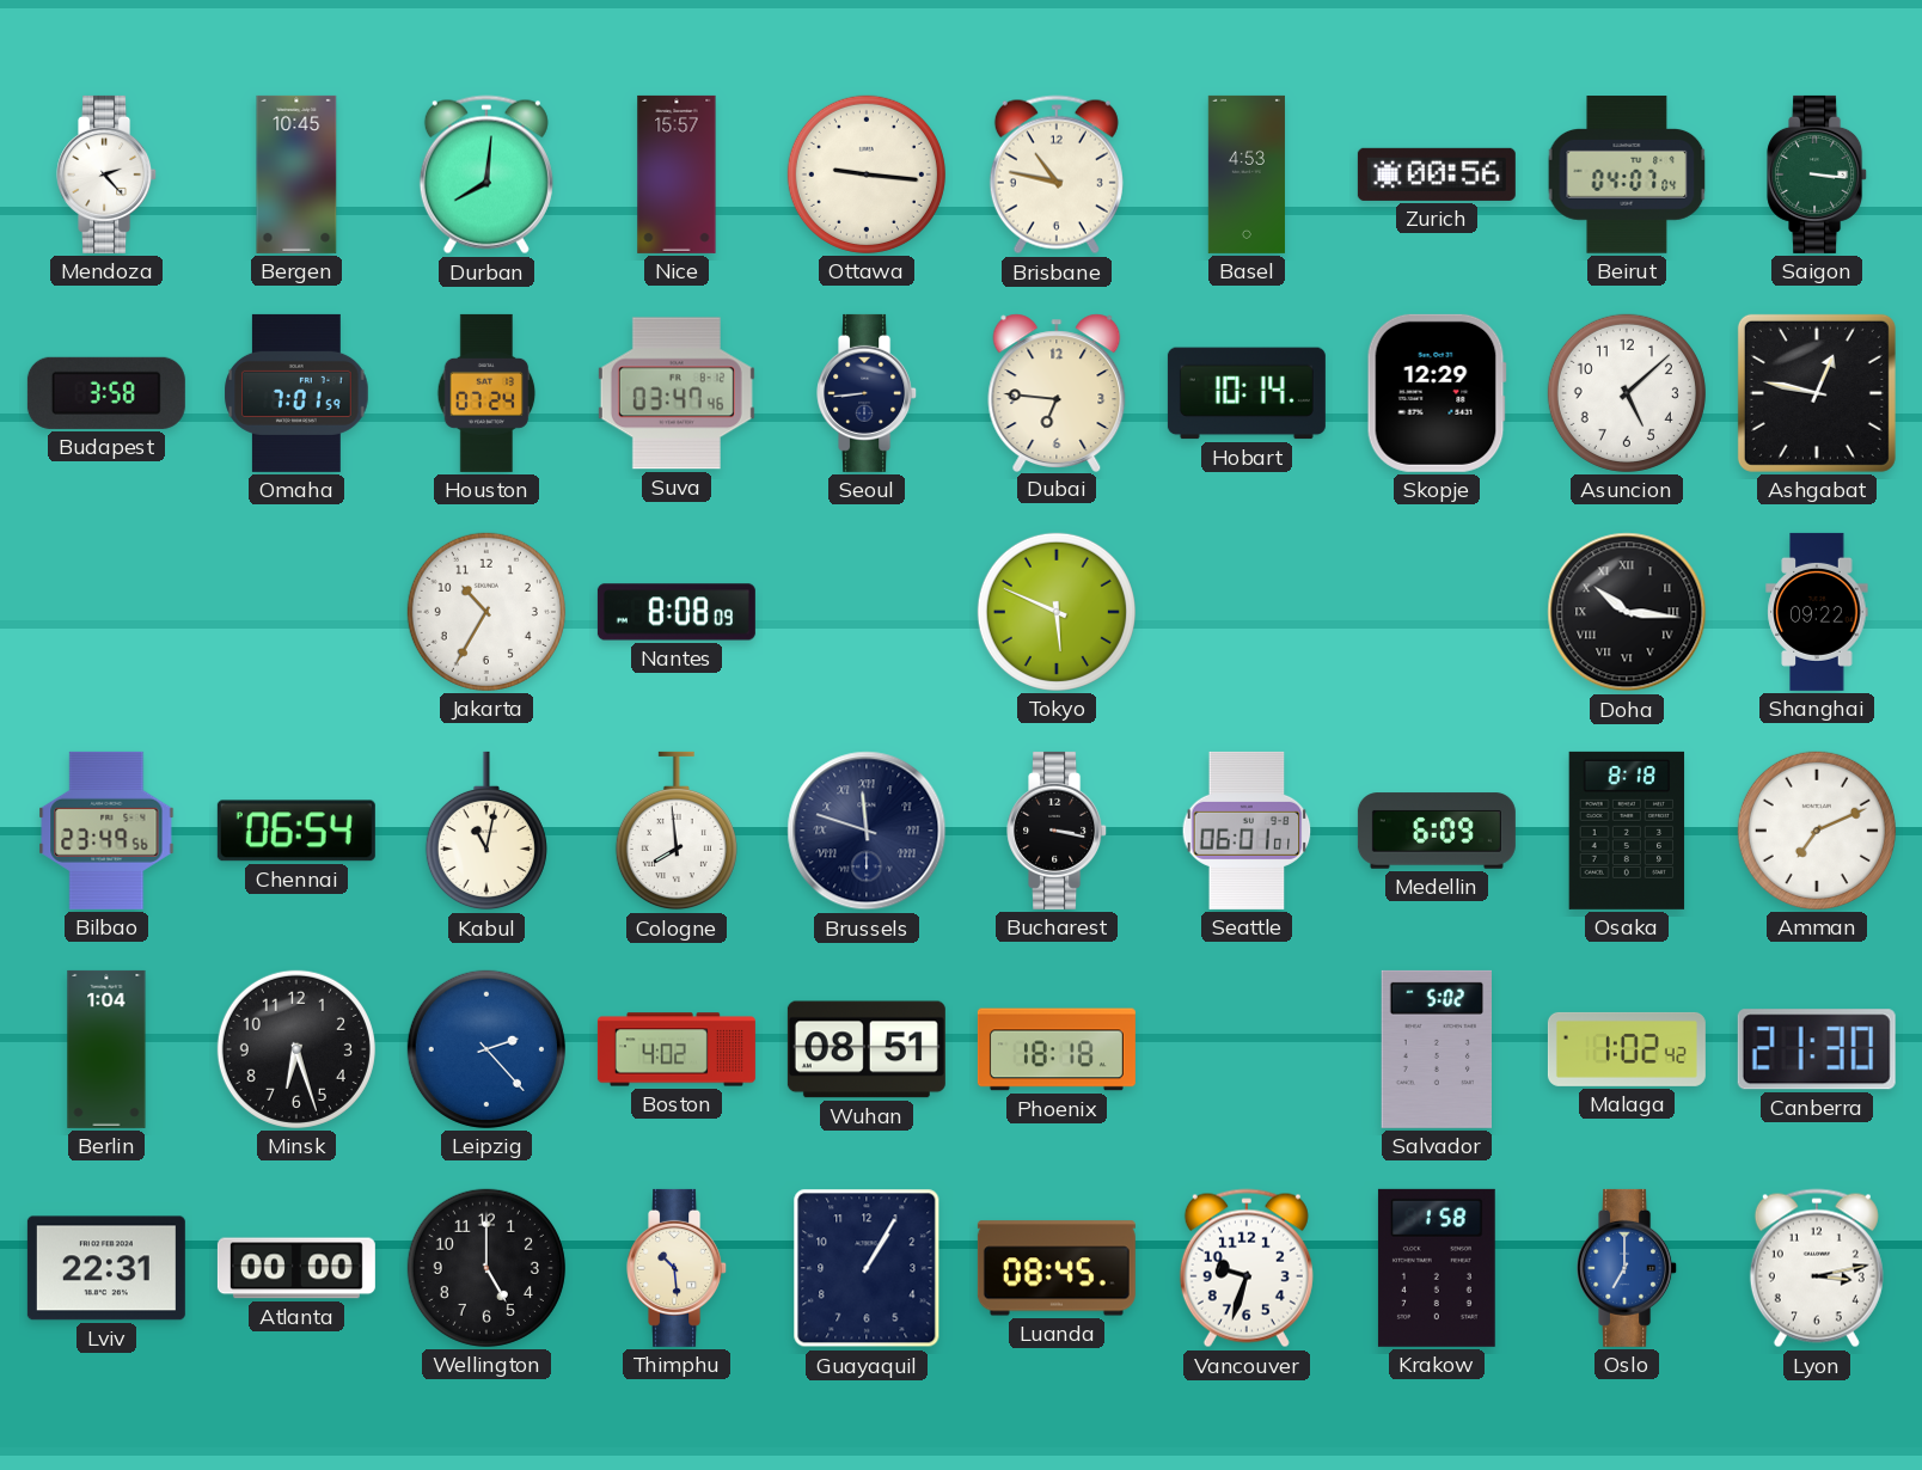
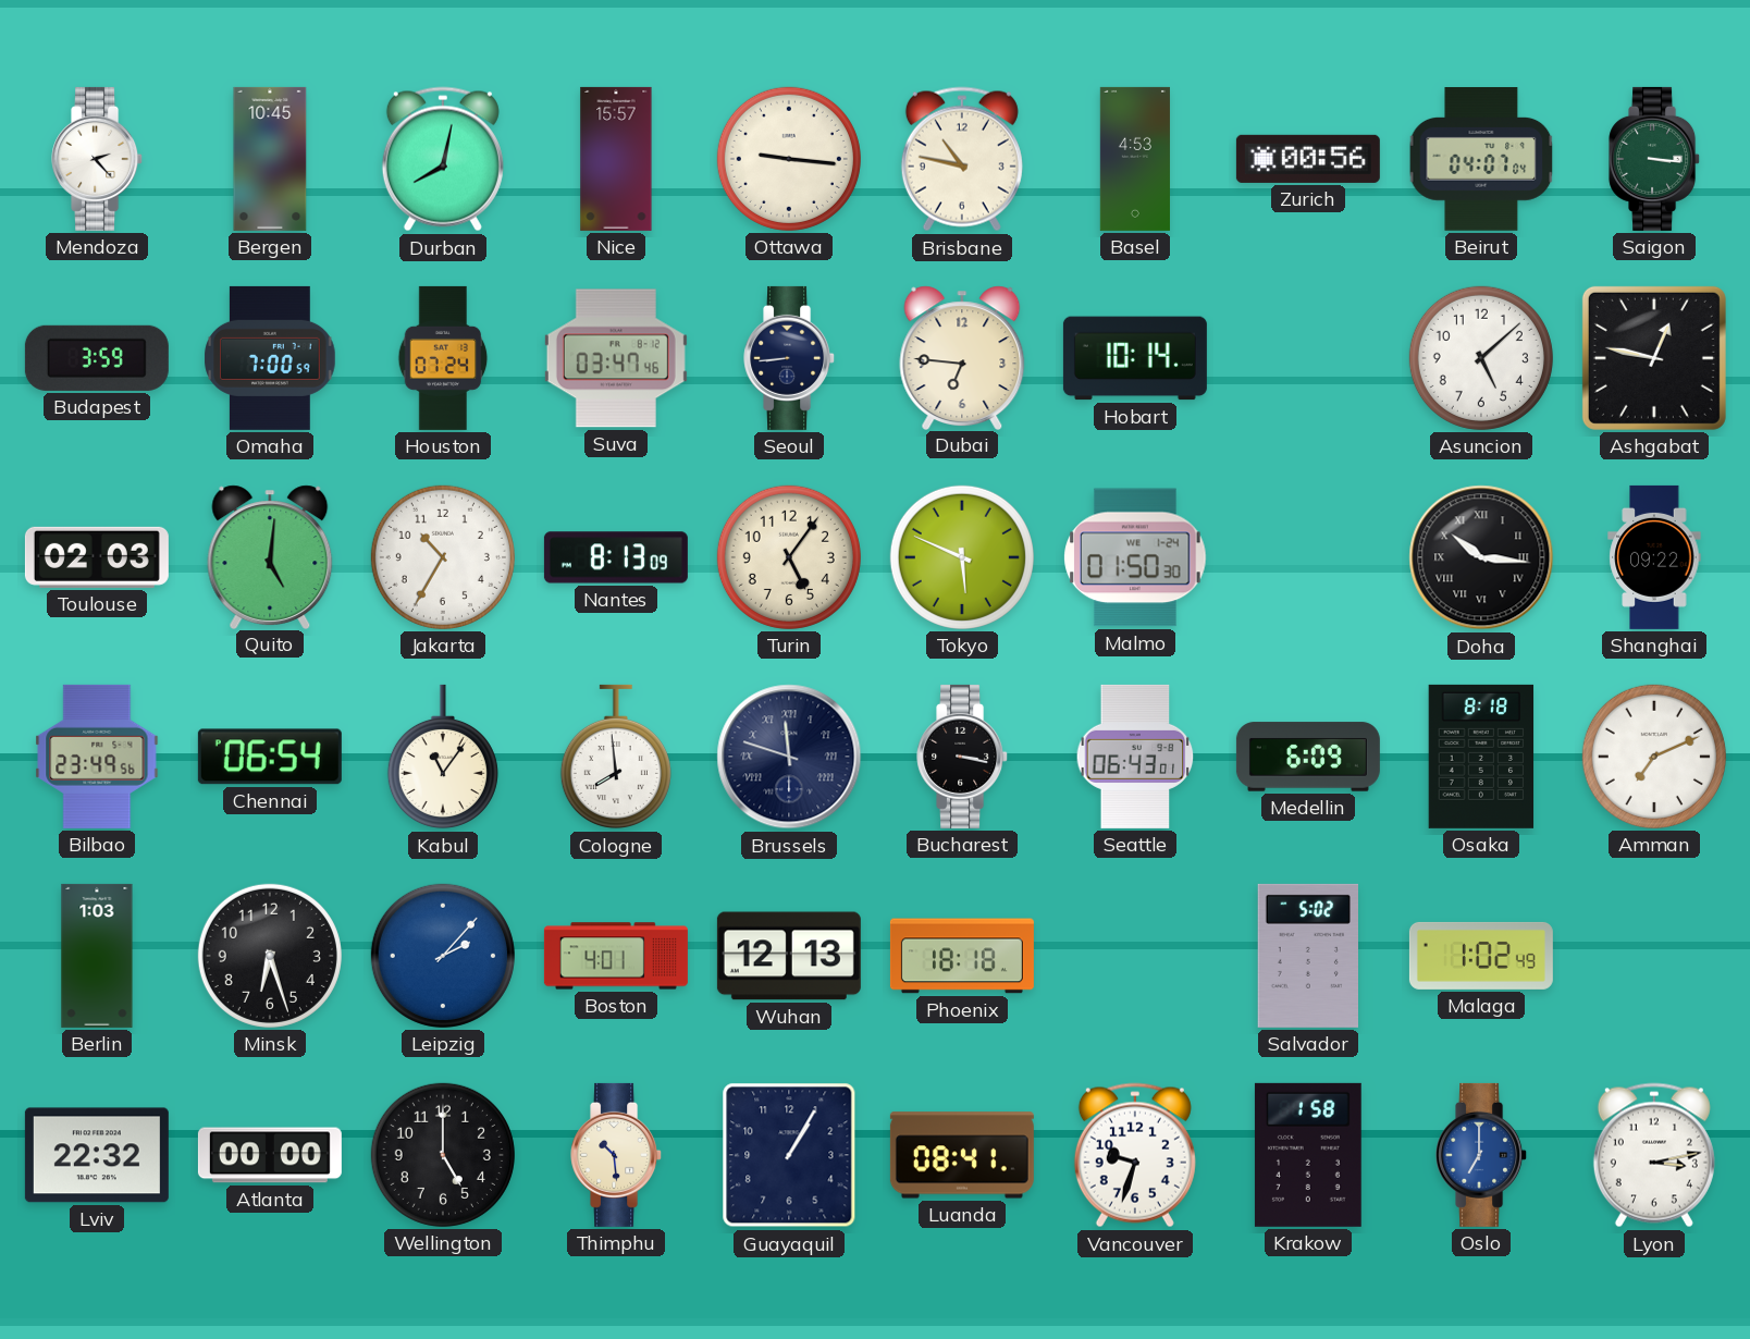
Durban: 8:01 -> 8:02
Budapest: 3:58 -> 3:59
Omaha: 7:01 -> 7:00
Skopje: 12:29 -> none
Toulouse: none -> 02:03
Quito: none -> 5:01
Nantes: 8:08 -> 8:13
Turin: none -> 5:06
Malmo: none -> 01:50
Kabul: 11:02 -> 11:06
Seattle: 06:01 -> 06:43
Berlin: 1:04 -> 1:03
Leipzig: 2:23 -> 2:07
Boston: 4:02 -> 4:01
Wuhan: 08:51 -> 12:13
Malaga: 1:02:42 -> 1:02:49
Canberra: 21:30 -> none
Lviv: 22:31 -> 22:32
Luanda: 08:45 -> 08:41
